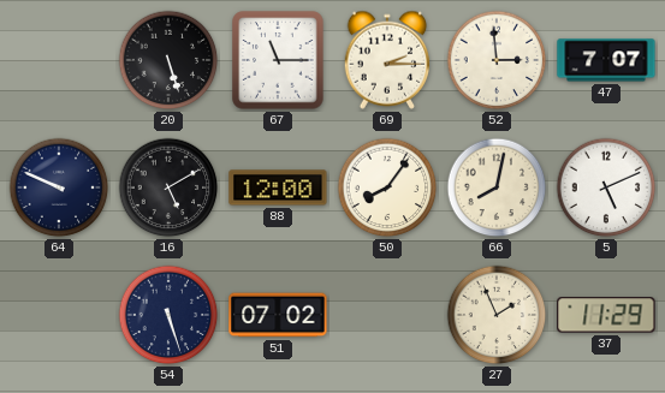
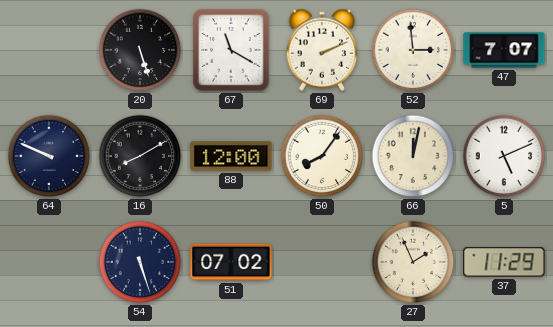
67: 11:15 -> 11:20
69: 2:15 -> 2:11
16: 5:10 -> 8:10
66: 8:02 -> 12:02
